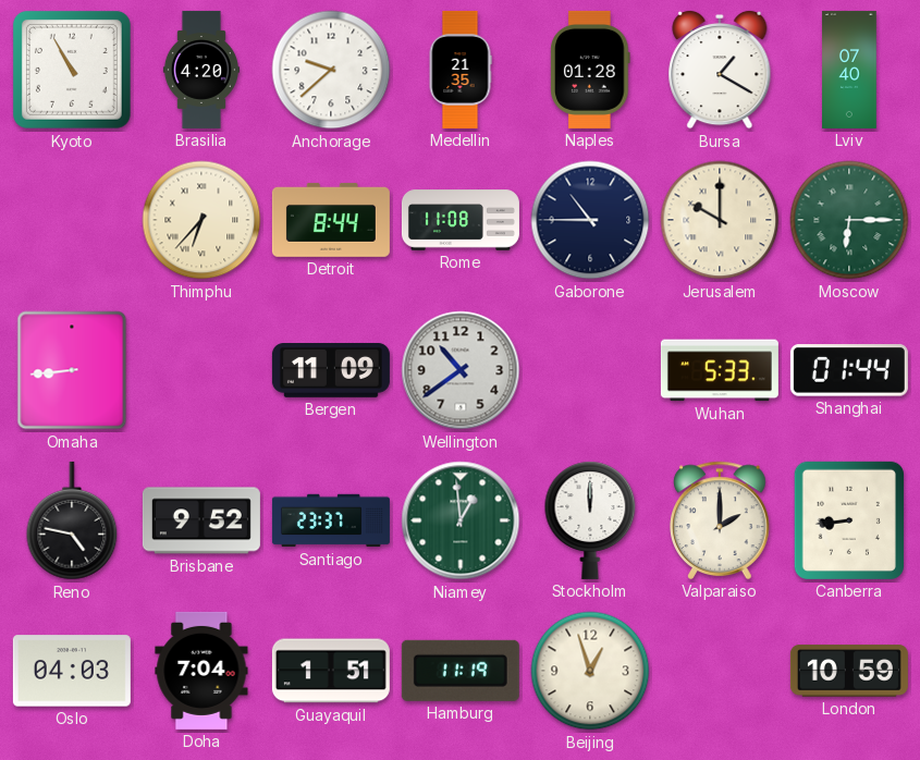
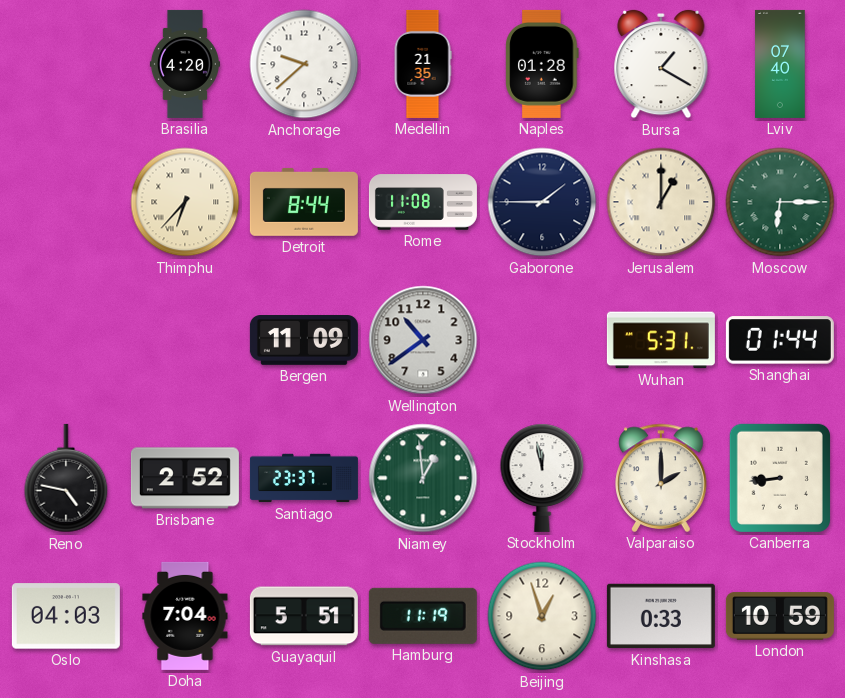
Kyoto: 10:55 -> none
Gaborone: 10:45 -> 1:45
Jerusalem: 10:00 -> 1:00
Omaha: 8:44 -> none
Wuhan: 5:33 -> 5:31
Brisbane: 9:52 -> 2:52
Stockholm: 12:00 -> 11:58
Guayaquil: 1:51 -> 5:51
Kinshasa: none -> 0:33
